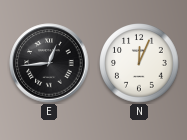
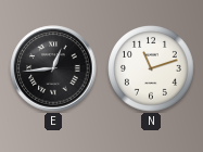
N: 12:04 -> 11:12
